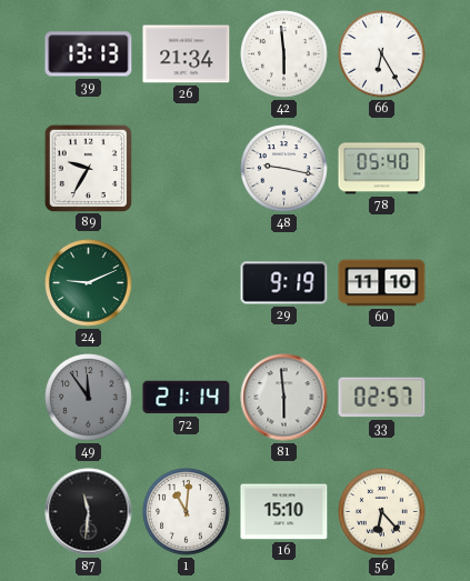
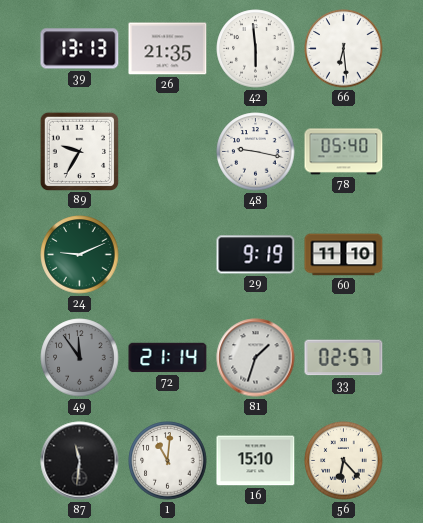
26: 21:34 -> 21:35
66: 6:25 -> 6:29
81: 5:59 -> 1:33
